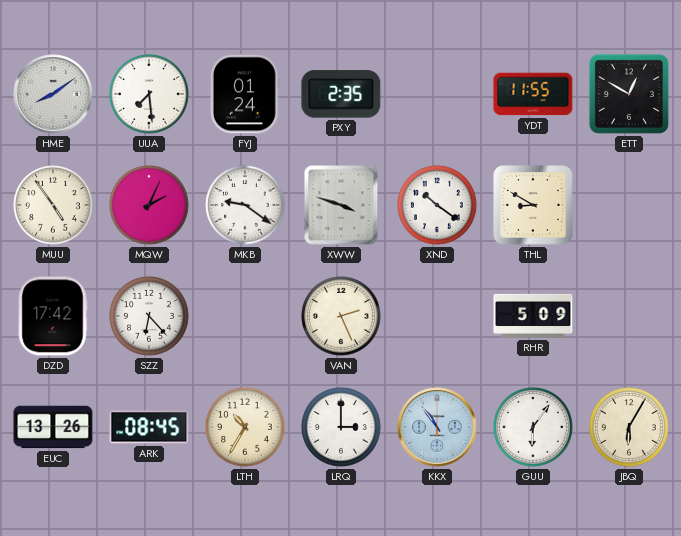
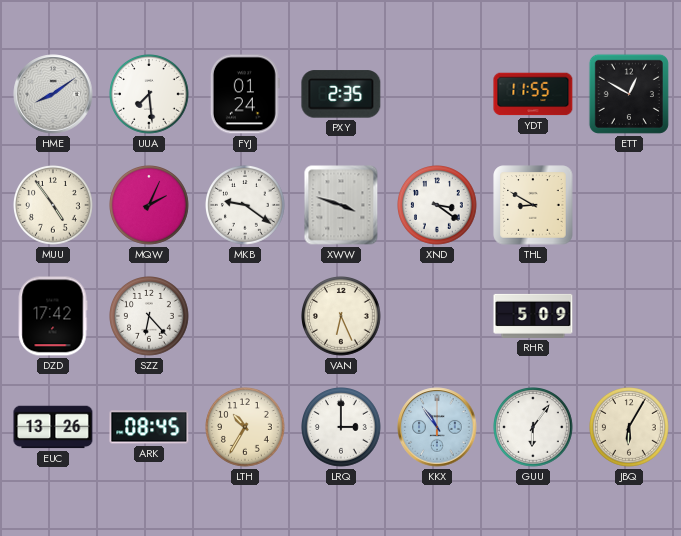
XND: 10:21 -> 3:21
VAN: 2:26 -> 6:26
